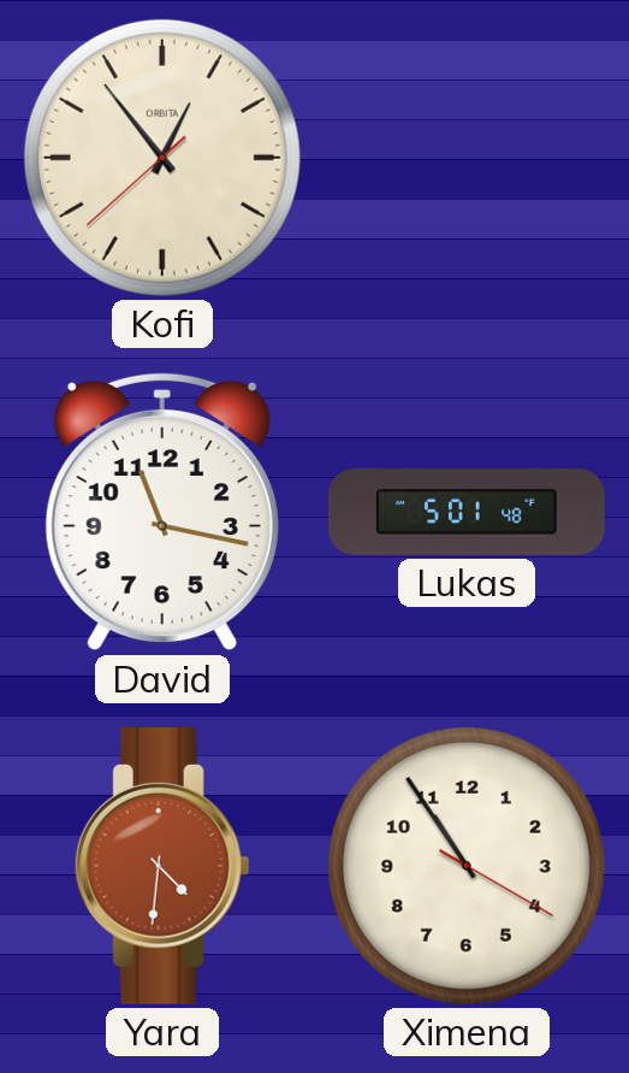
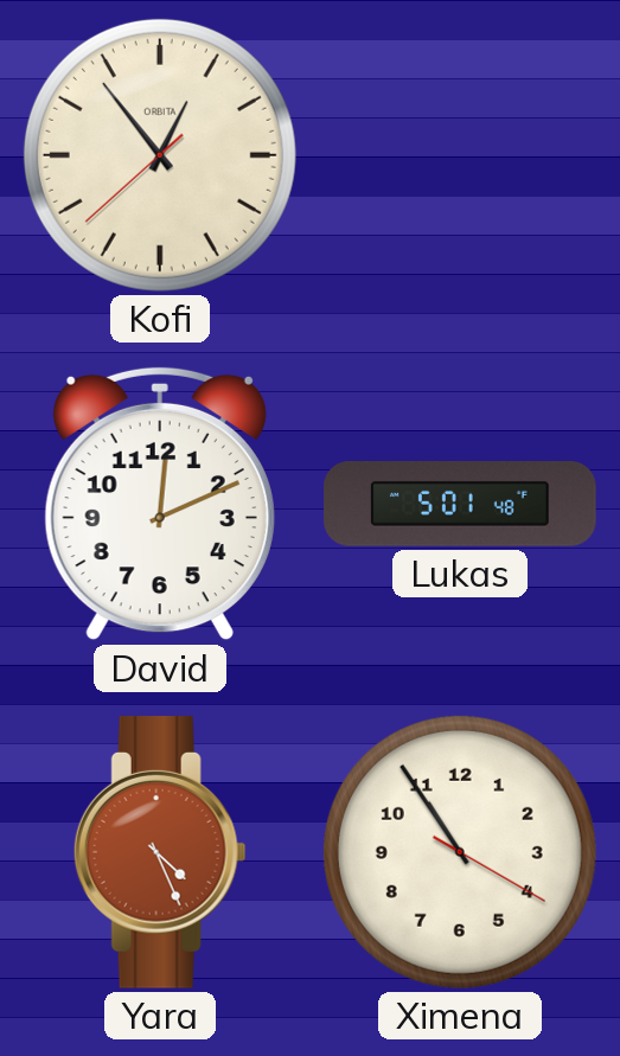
David: 11:17 -> 12:11
Yara: 4:31 -> 4:26
